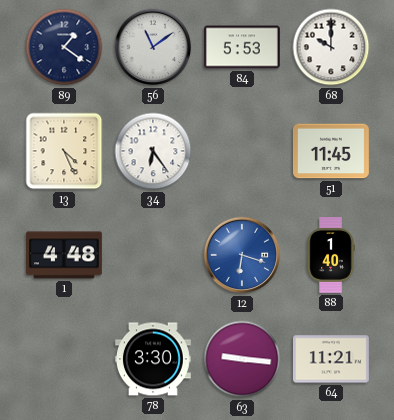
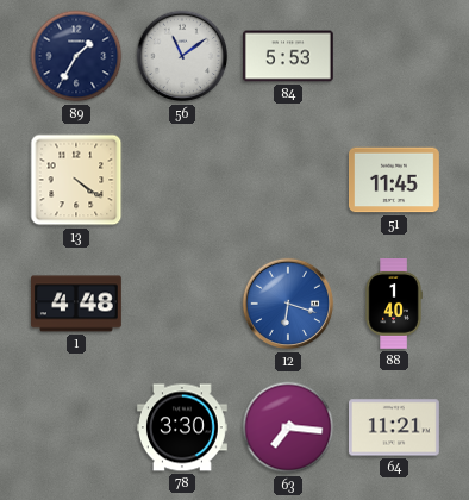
89: 1:21 -> 1:35
68: 10:00 -> none
13: 4:26 -> 4:21
34: 6:24 -> none
63: 9:16 -> 7:16
